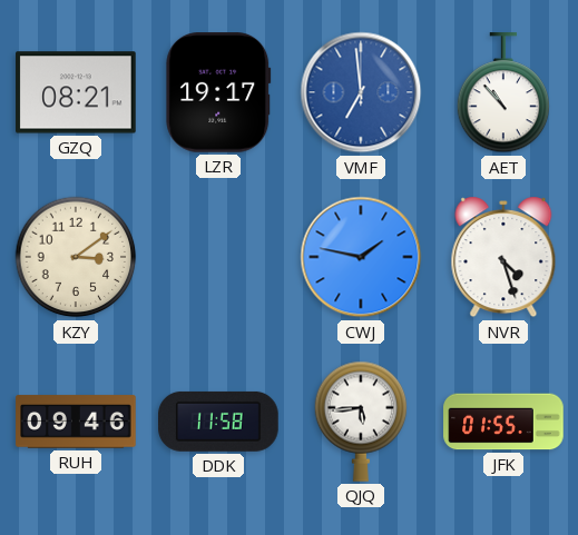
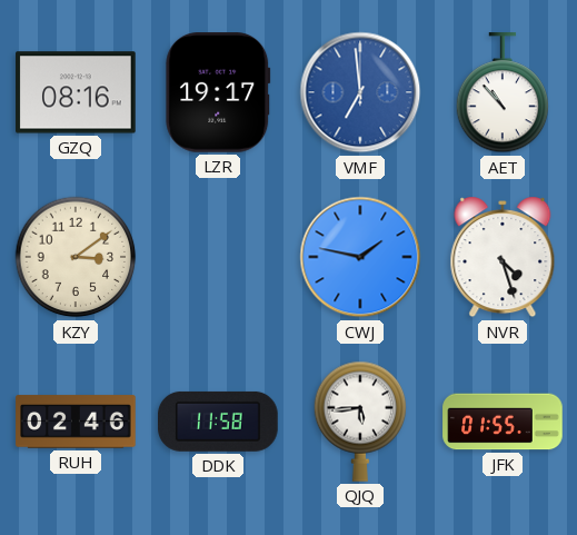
GZQ: 08:21 -> 08:16
RUH: 09:46 -> 02:46
